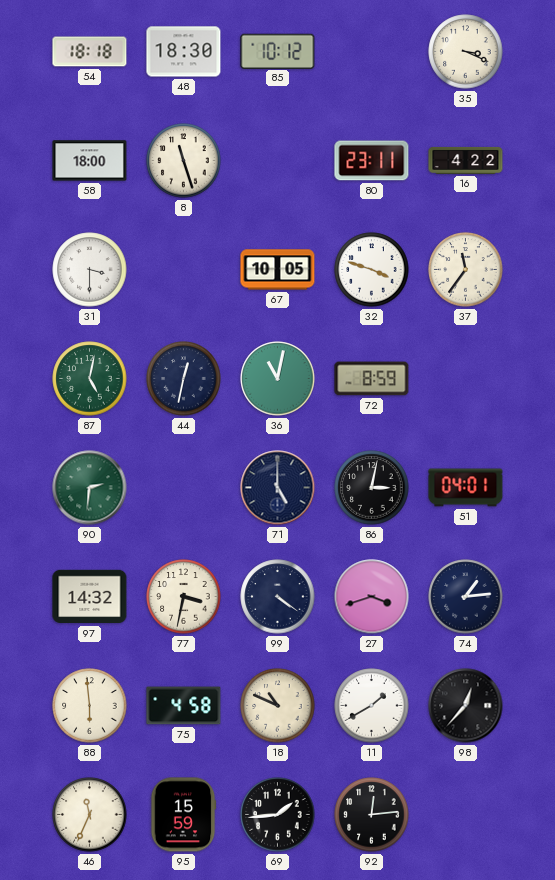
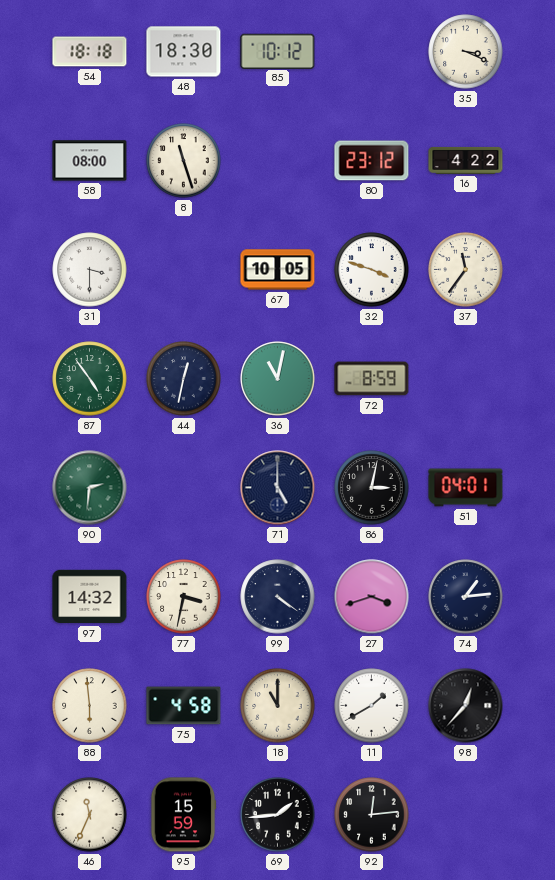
58: 18:00 -> 08:00
80: 23:11 -> 23:12
87: 5:02 -> 4:54
18: 10:49 -> 11:00
